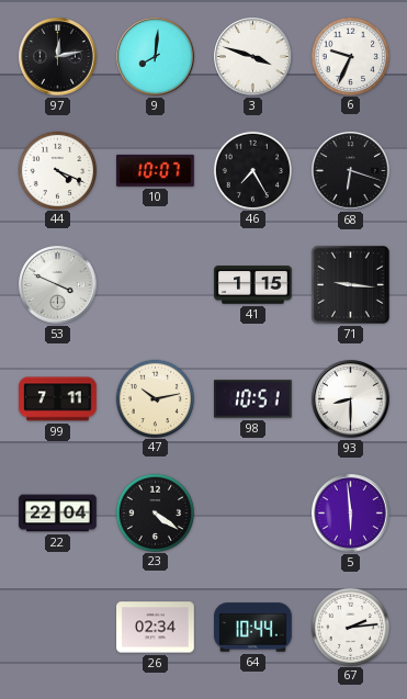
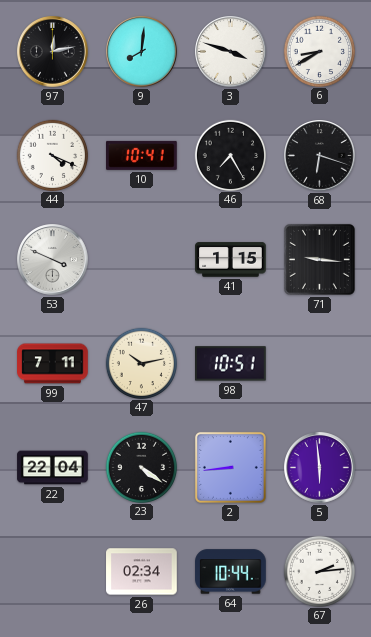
6: 9:34 -> 8:40
10: 10:07 -> 10:41
93: 8:30 -> none
2: none -> 8:44
